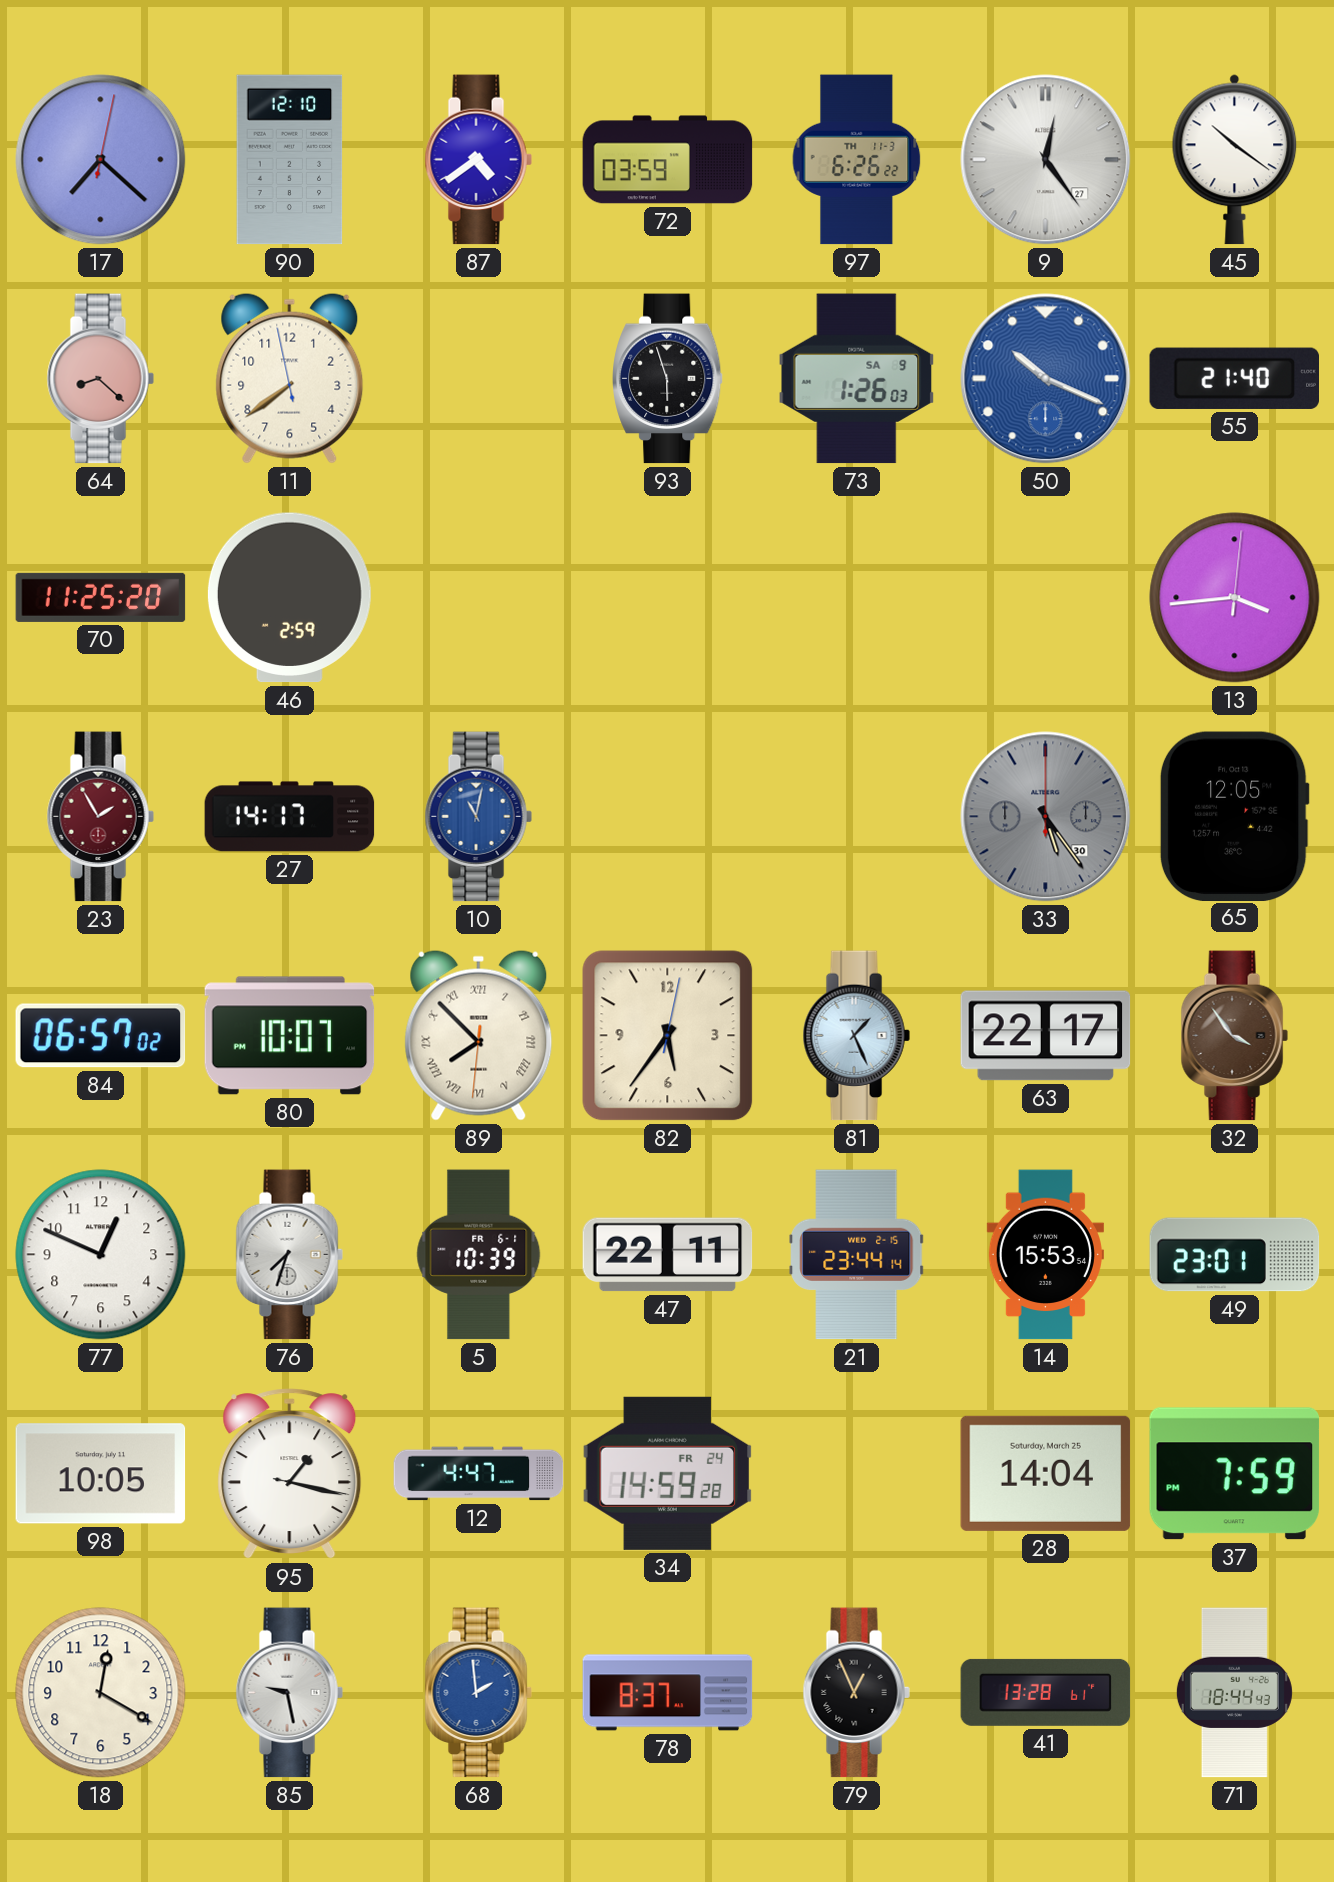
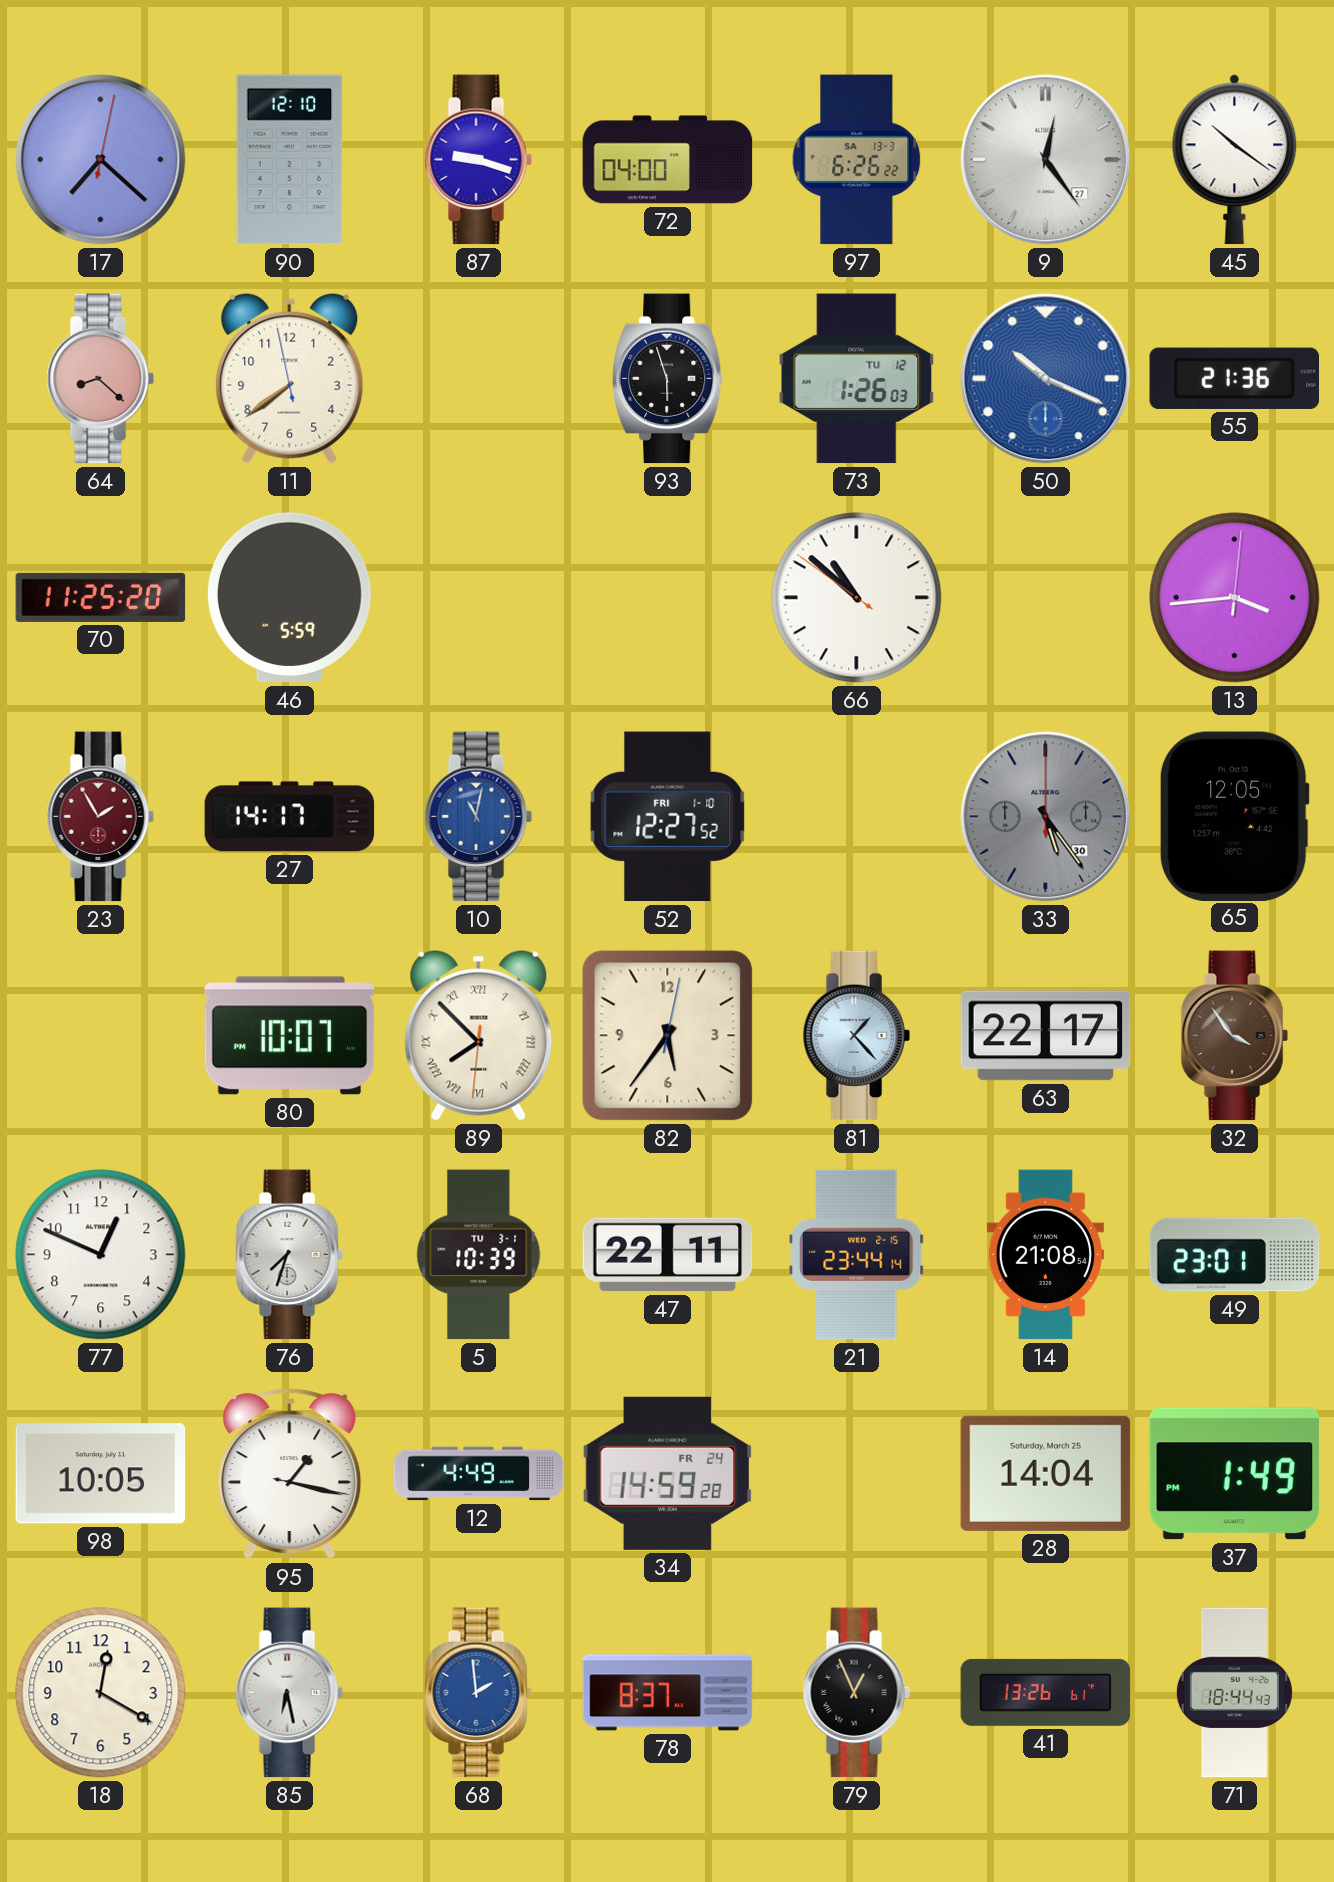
87: 4:39 -> 9:18
72: 03:59 -> 04:00
97 date: TH 11-3 -> SA 13-3
73 date: SA 9 -> TU 12
55: 21:40 -> 21:36
46: 2:59 -> 5:59
66: none -> 10:51
52: none -> 12:27
84: 06:57 -> none
81: 1:26 -> 1:23
5 date: FR 6-1 -> TU 3-1
14: 15:53 -> 21:08
12: 4:47 -> 4:49
37: 7:59 -> 1:49
85: 9:28 -> 6:28
41: 13:28 -> 13:26
